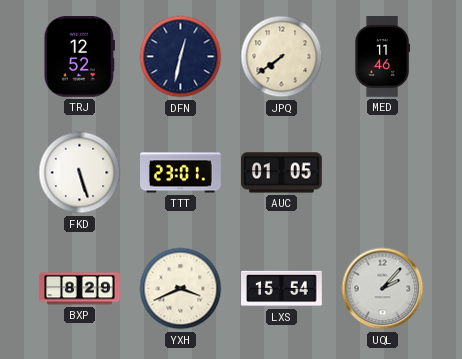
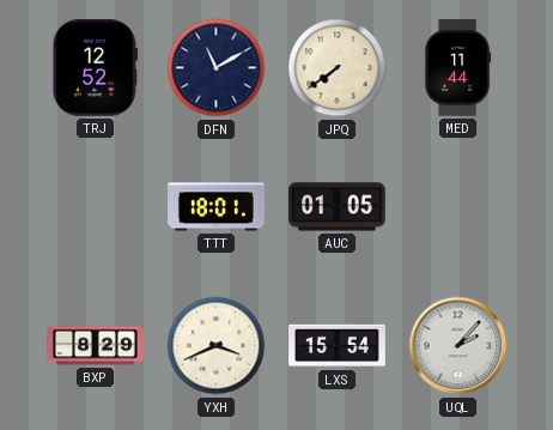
DFN: 12:32 -> 11:10
MED: 11:46 -> 11:44
FKD: 5:27 -> none
TTT: 23:01 -> 18:01
